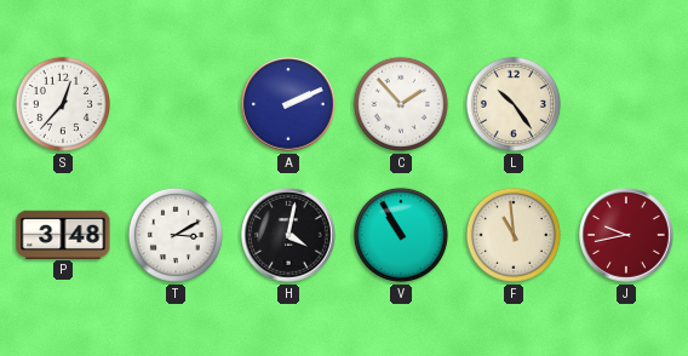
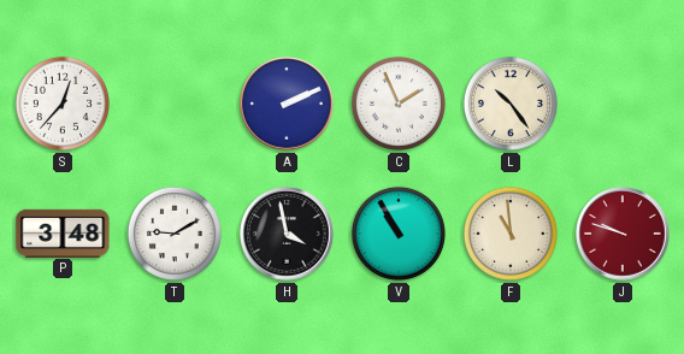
C: 1:53 -> 1:56
T: 3:10 -> 9:10
H: 4:02 -> 3:58
J: 9:43 -> 9:48
